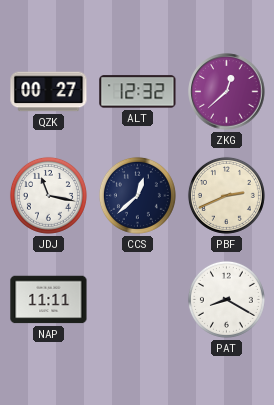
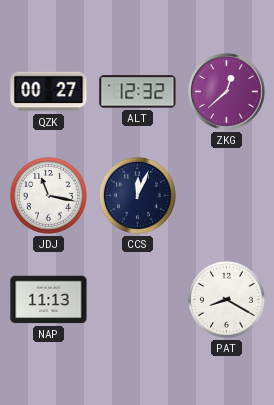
CCS: 12:38 -> 12:04
PBF: 2:41 -> none
NAP: 11:11 -> 11:13
